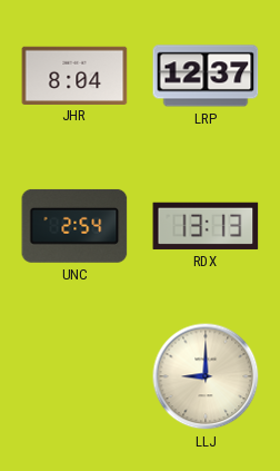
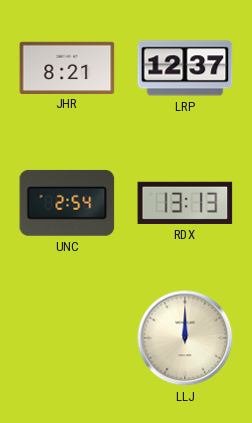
JHR: 8:04 -> 8:21
LLJ: 9:00 -> 12:00
